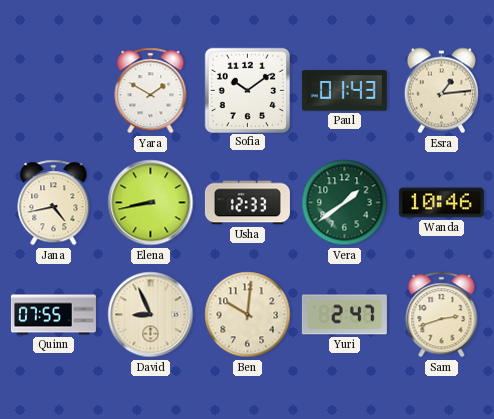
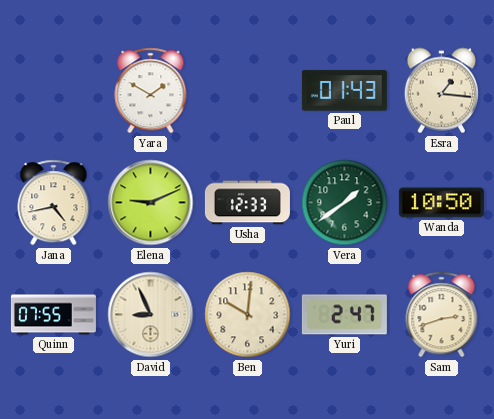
Sofia: 10:09 -> none
Esra: 1:14 -> 1:16
Elena: 8:43 -> 9:11
Wanda: 10:46 -> 10:50
